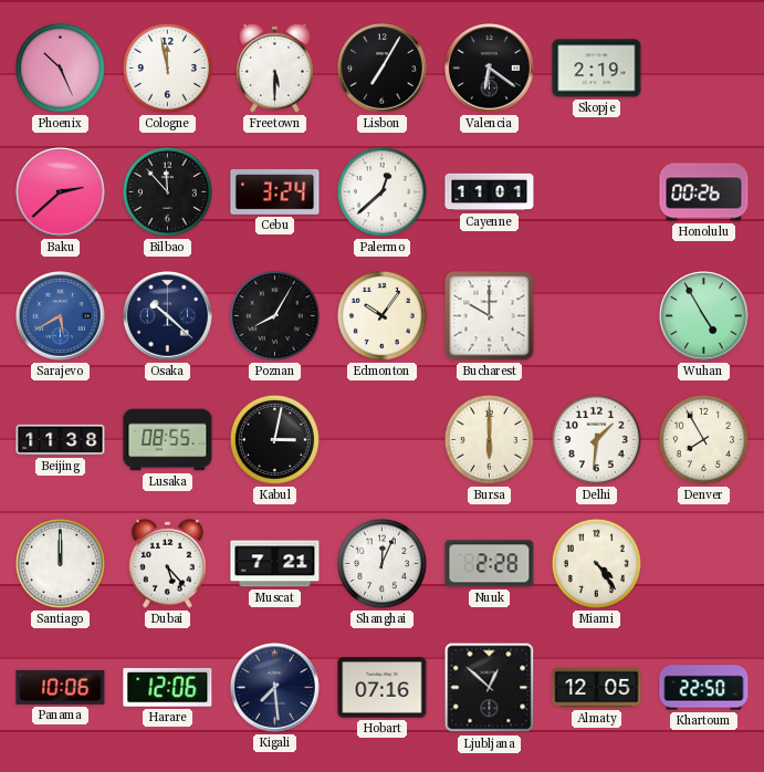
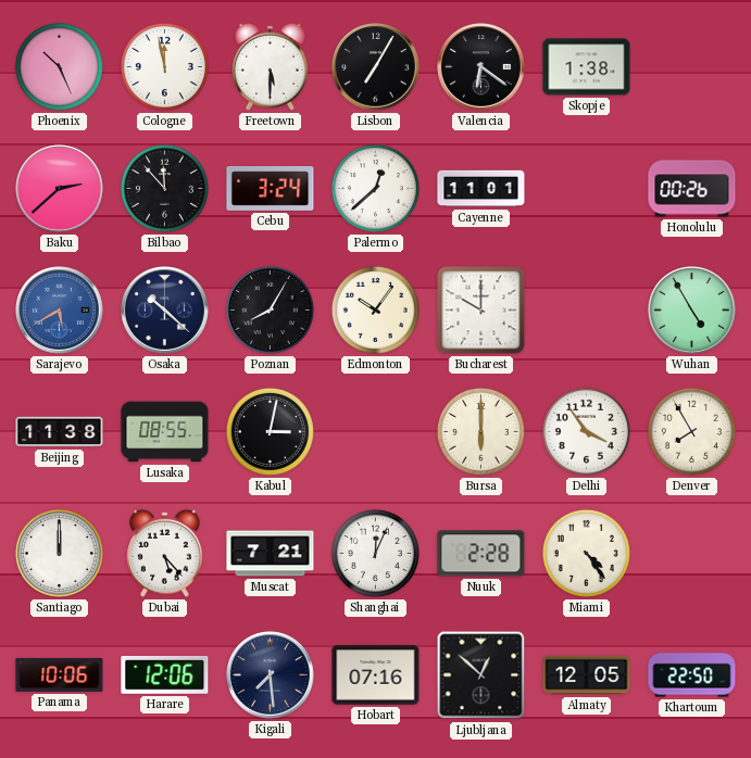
Skopje: 2:19 -> 1:38
Delhi: 1:31 -> 3:54
